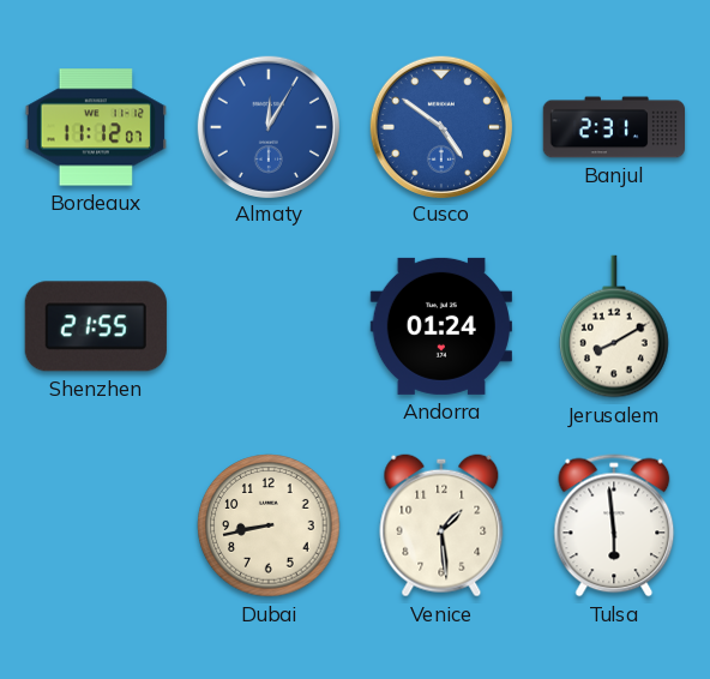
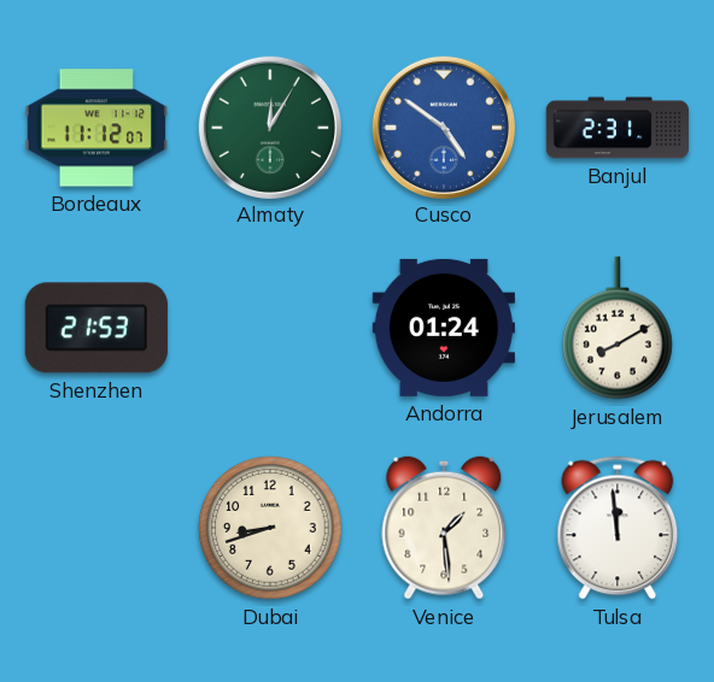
Almaty dial: blue -> green
Shenzhen: 21:55 -> 21:53
Dubai: 8:43 -> 8:42
Tulsa: 5:59 -> 11:59
